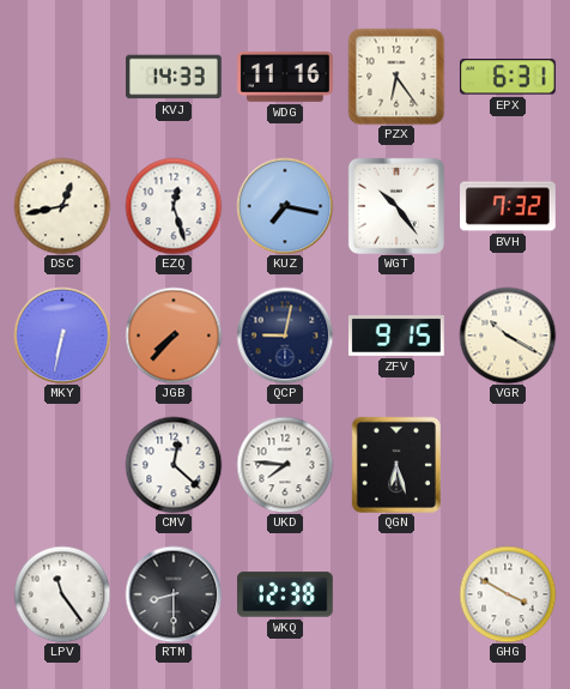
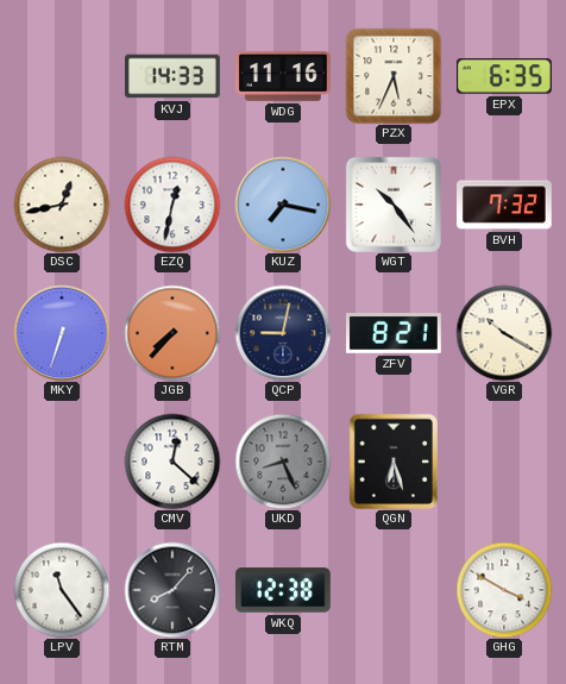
PZX: 6:24 -> 5:34
EPX: 6:31 -> 6:35
EZQ: 12:27 -> 12:32
MKY: 6:32 -> 6:33
ZFV: 9:15 -> 8:21
UKD: 7:46 -> 8:26
UKD dial: white -> grey
RTM: 8:30 -> 8:07
